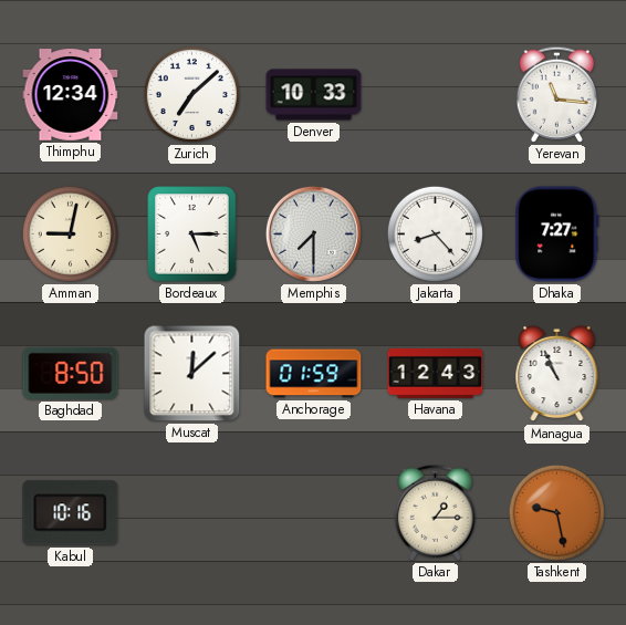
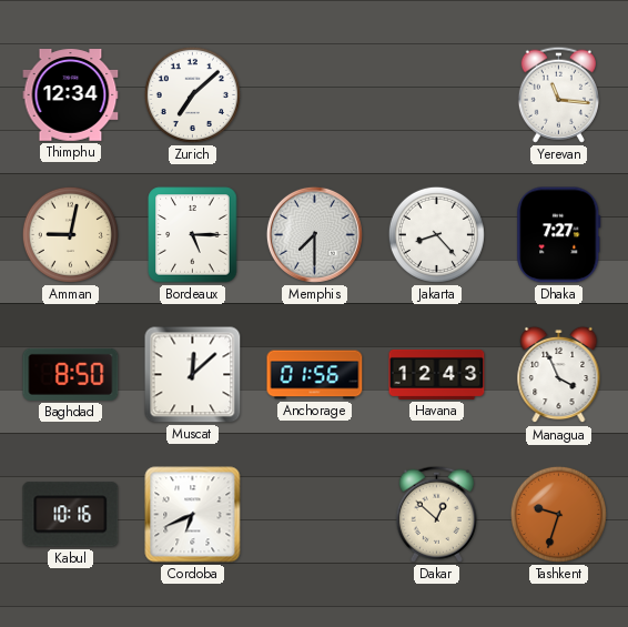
Denver: 10:33 -> none
Anchorage: 01:59 -> 01:56
Managua: 10:56 -> 3:56
Cordoba: none -> 6:41
Dakar: 1:15 -> 12:52
Tashkent: 9:28 -> 9:33
